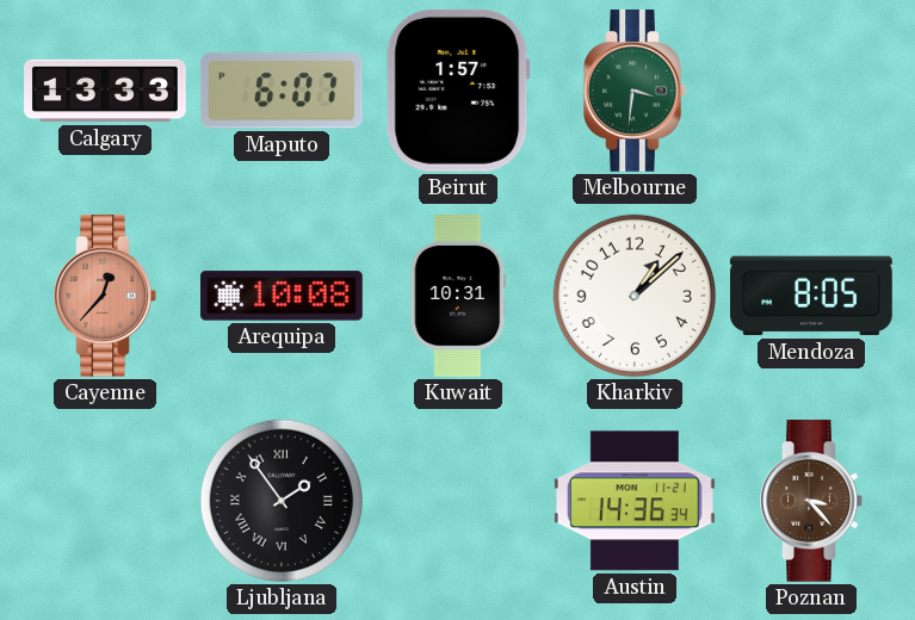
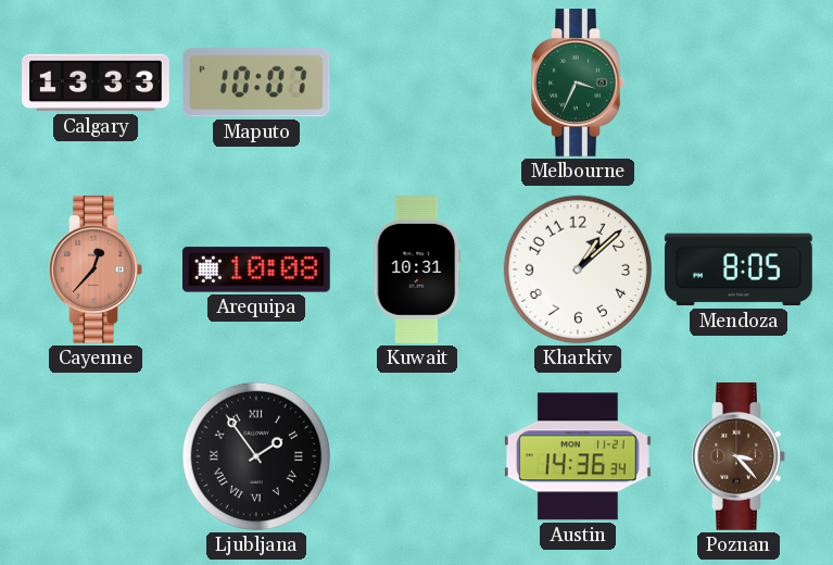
Maputo: 6:07 -> 10:07
Beirut: 1:57 -> none
Melbourne: 3:31 -> 3:34
